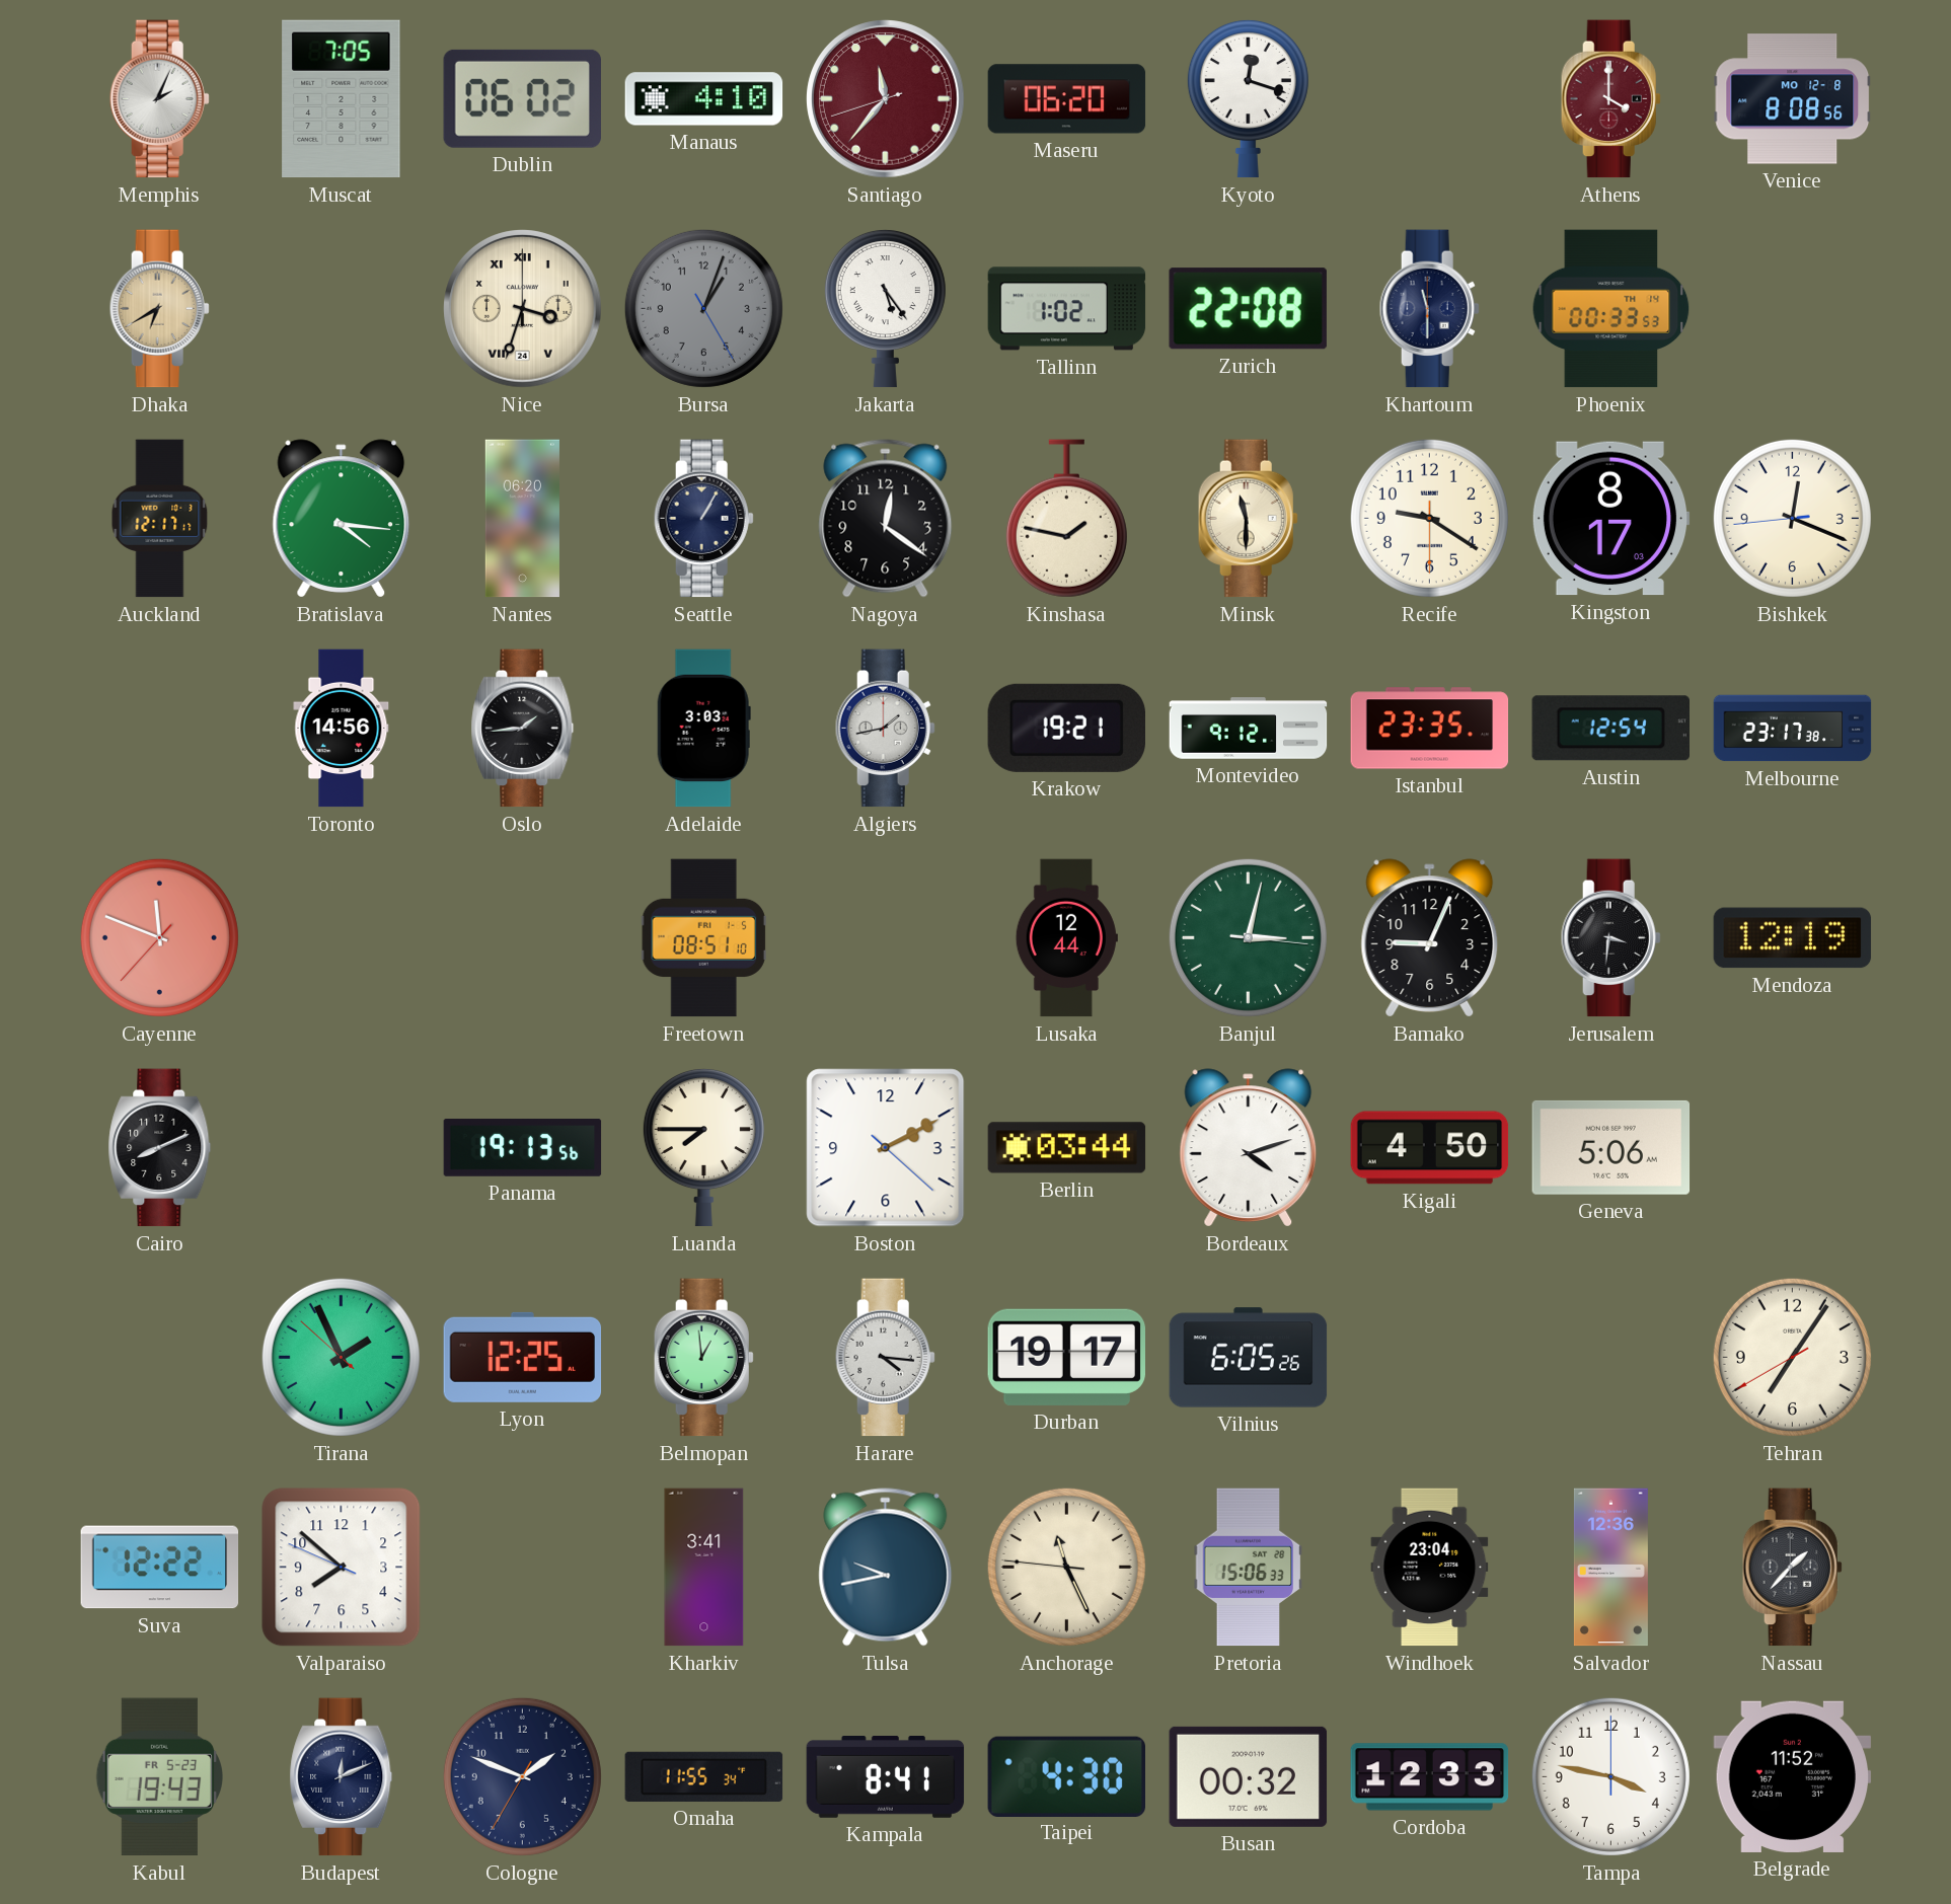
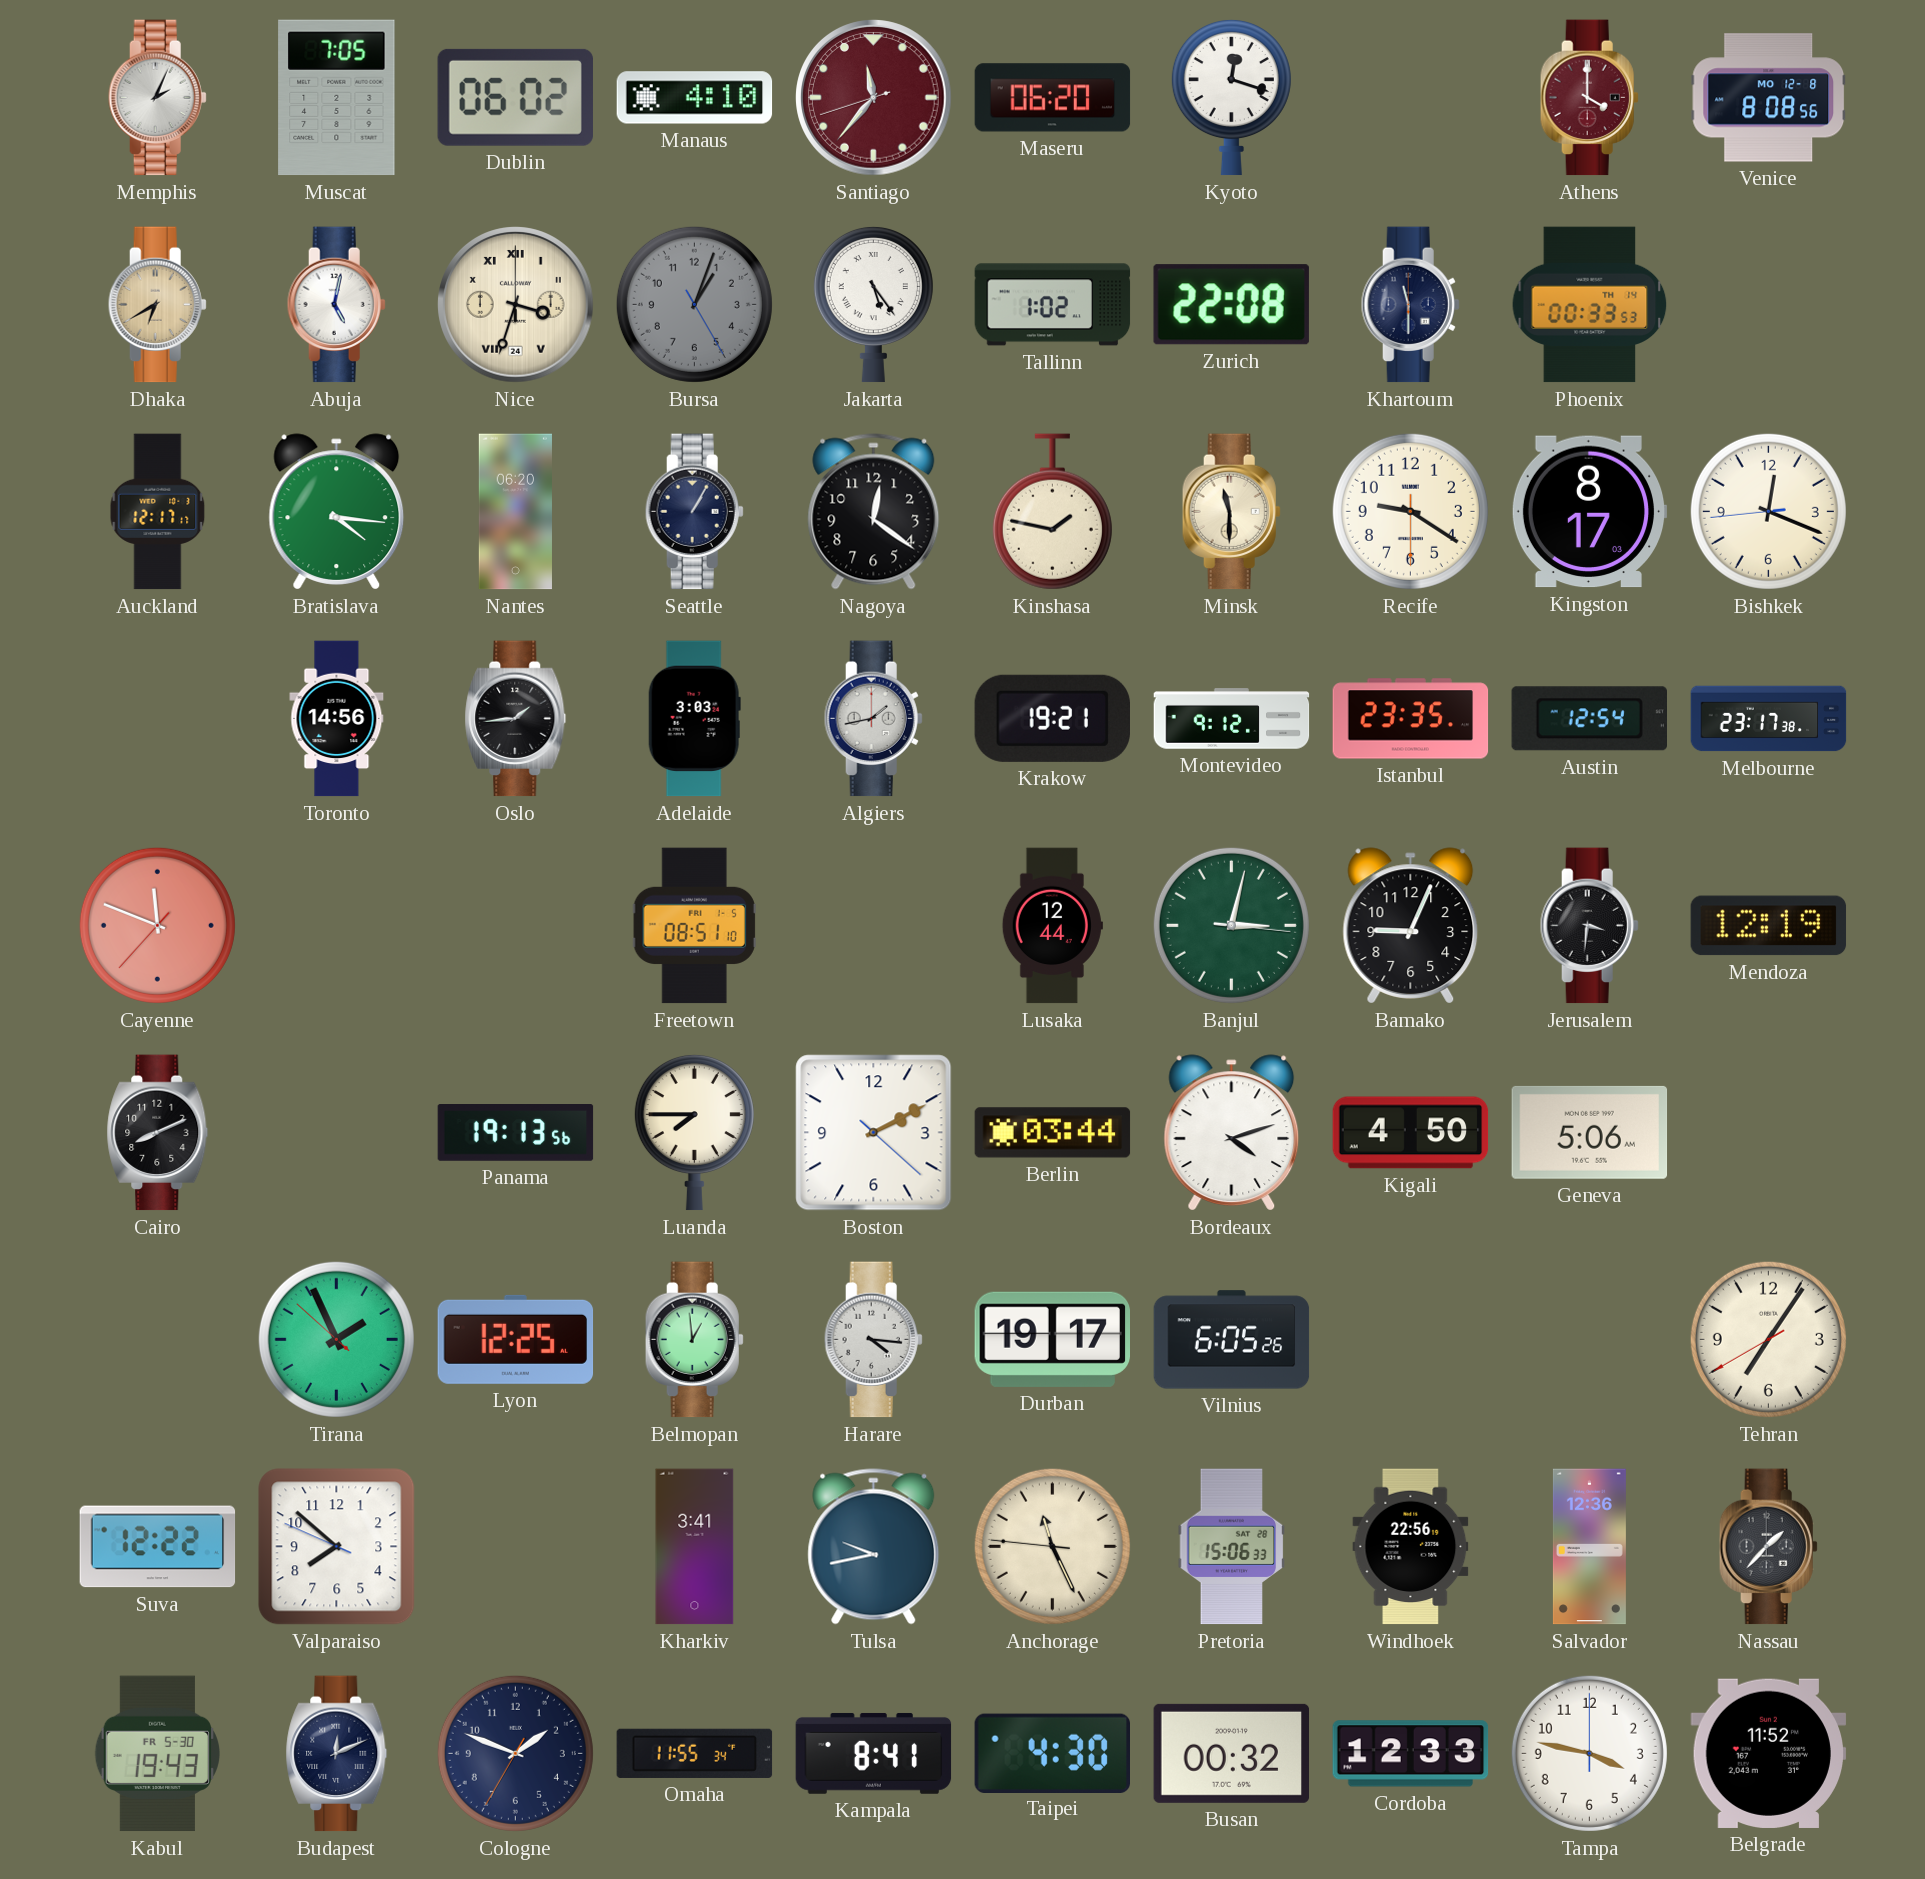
Abuja: none -> 5:02
Windhoek: 23:04 -> 22:56
Kabul date: FR 5-23 -> FR 5-30
